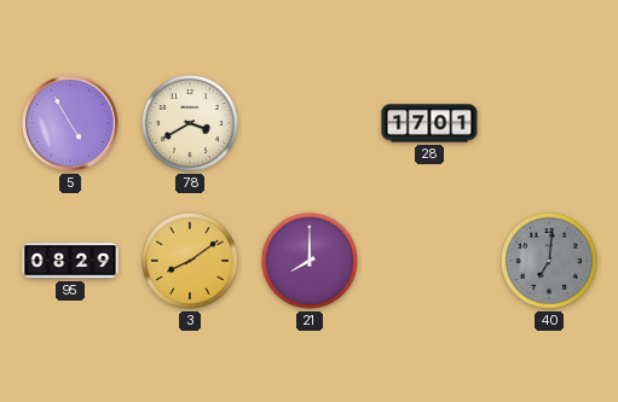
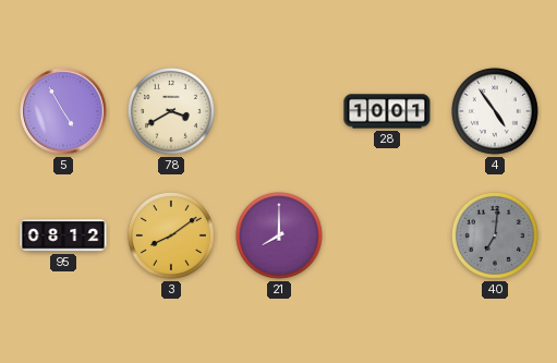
28: 17:01 -> 10:01
4: none -> 4:54
95: 08:29 -> 08:12
